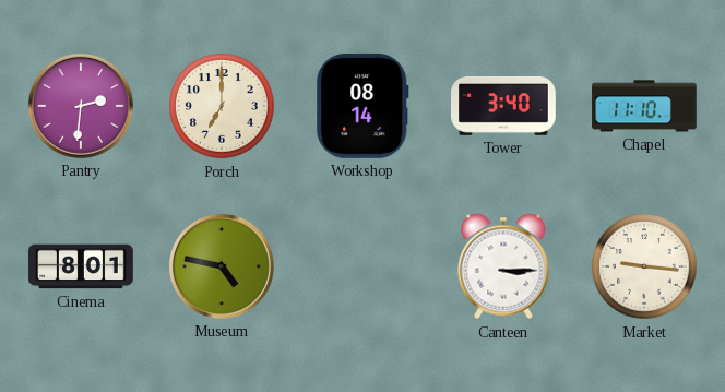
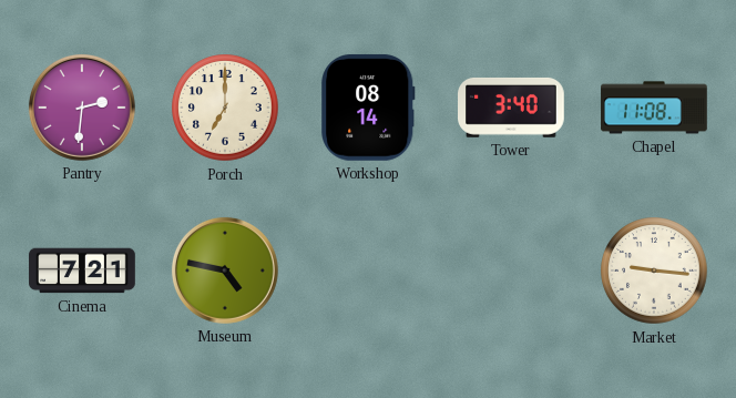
Chapel: 11:10 -> 11:08
Cinema: 8:01 -> 7:21
Canteen: 3:15 -> none
